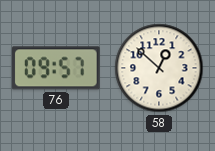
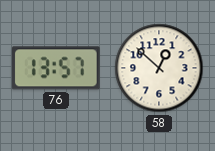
76: 09:57 -> 13:57
